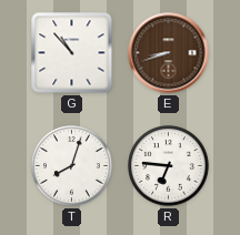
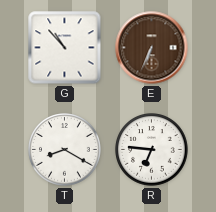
E: 8:42 -> 6:34
T: 8:03 -> 8:20
